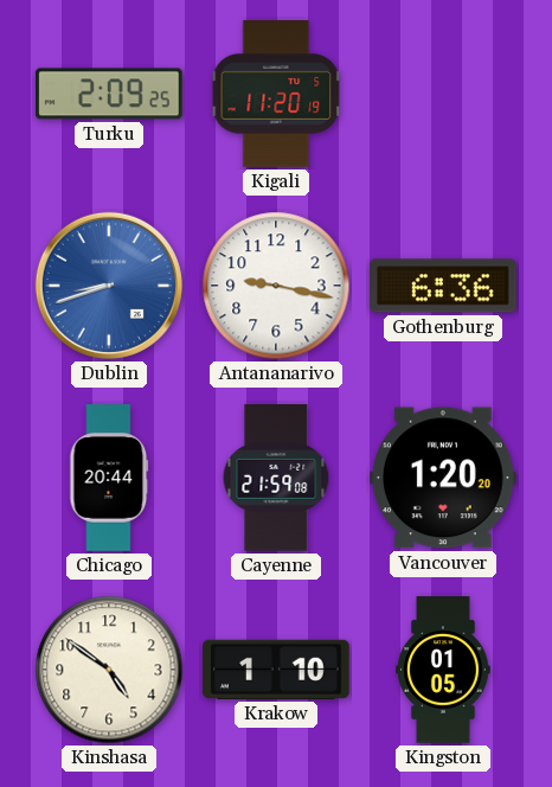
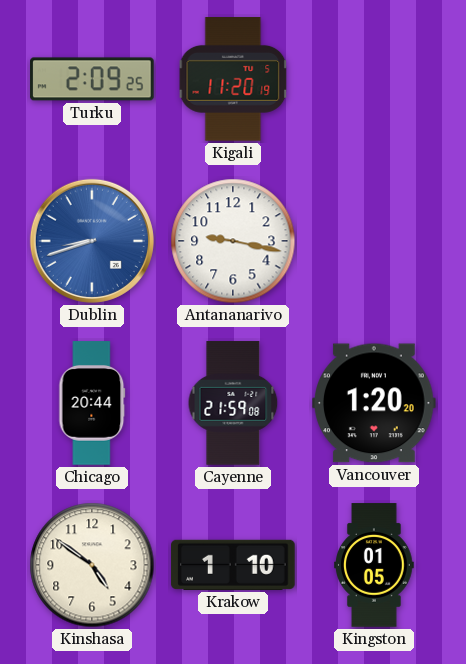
Gothenburg: 6:36 -> none
